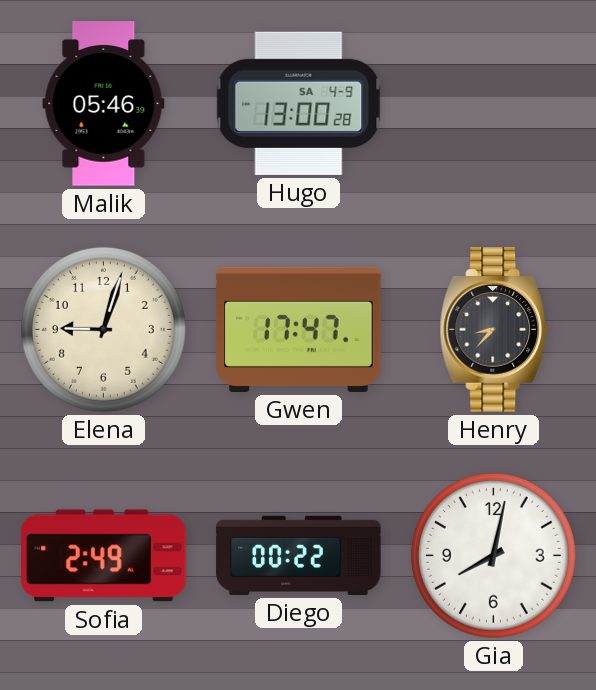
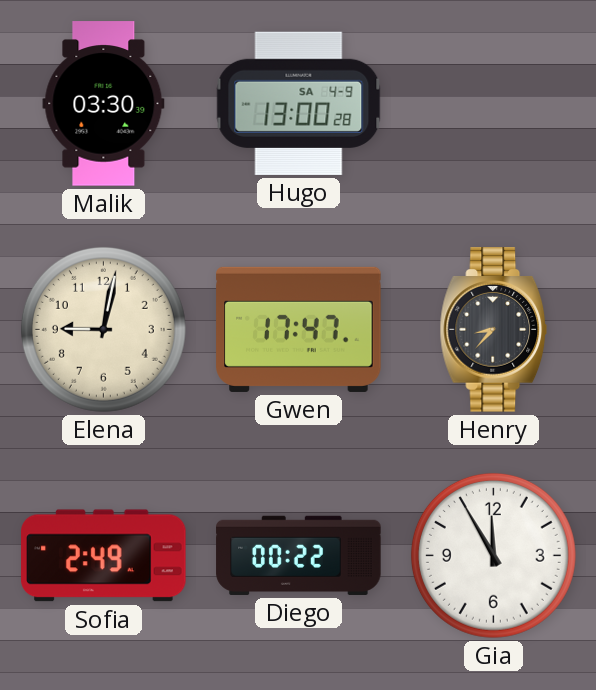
Malik: 05:46 -> 03:30
Elena: 9:03 -> 9:02
Gia: 8:02 -> 11:55
